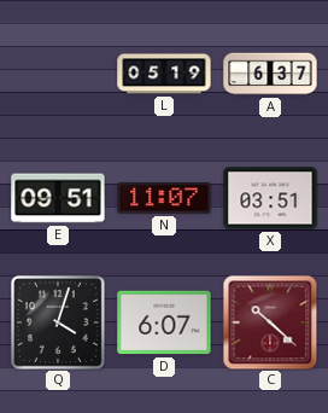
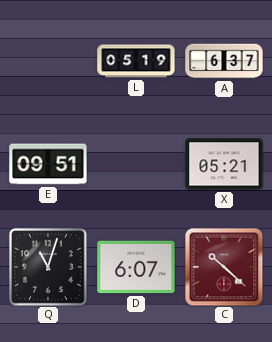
N: 11:07 -> none
X: 03:51 -> 05:21
Q: 4:03 -> 11:03
